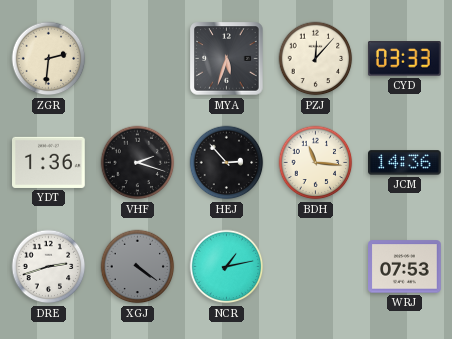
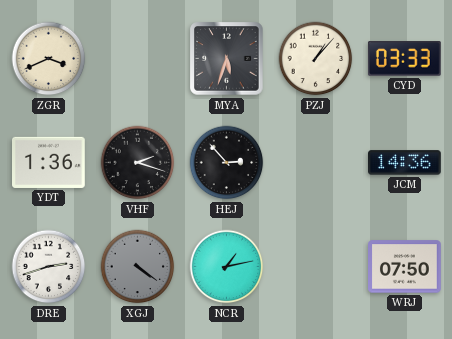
ZGR: 2:31 -> 3:41
PZJ: 12:07 -> 1:07
BDH: 11:16 -> none
WRJ: 07:53 -> 07:50
